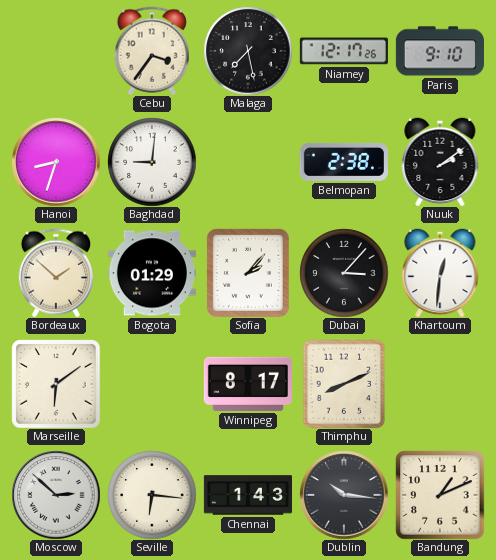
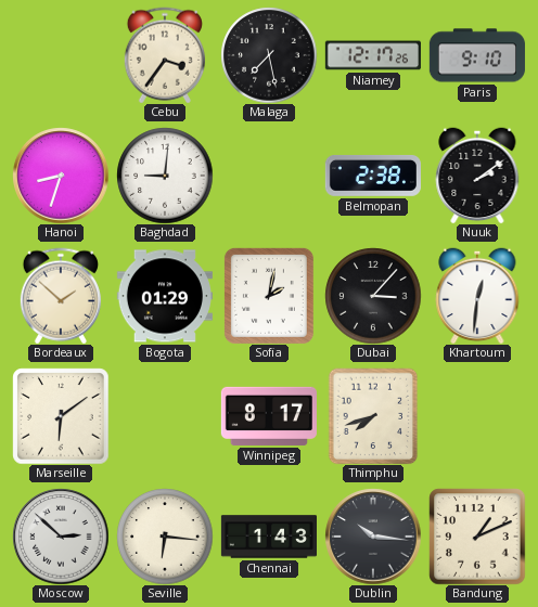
Sofia: 2:07 -> 2:02
Thimphu: 8:11 -> 7:42
